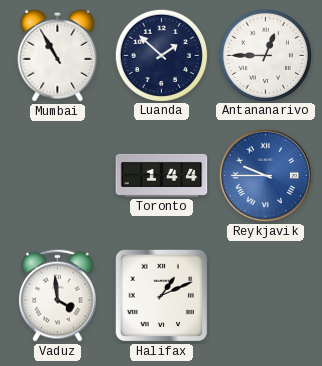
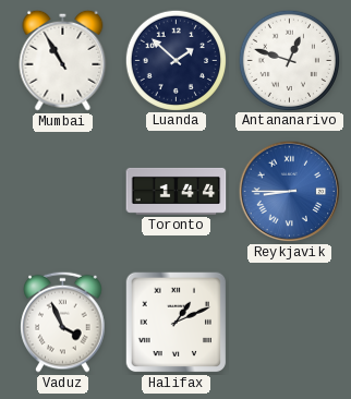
Antananarivo: 12:45 -> 12:48
Reykjavik: 9:45 -> 8:45
Vaduz: 3:59 -> 3:56
